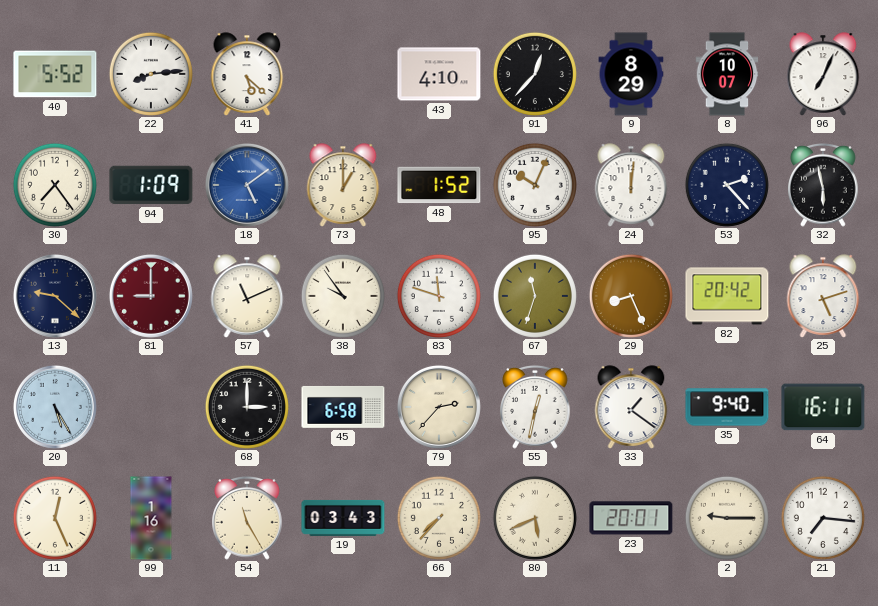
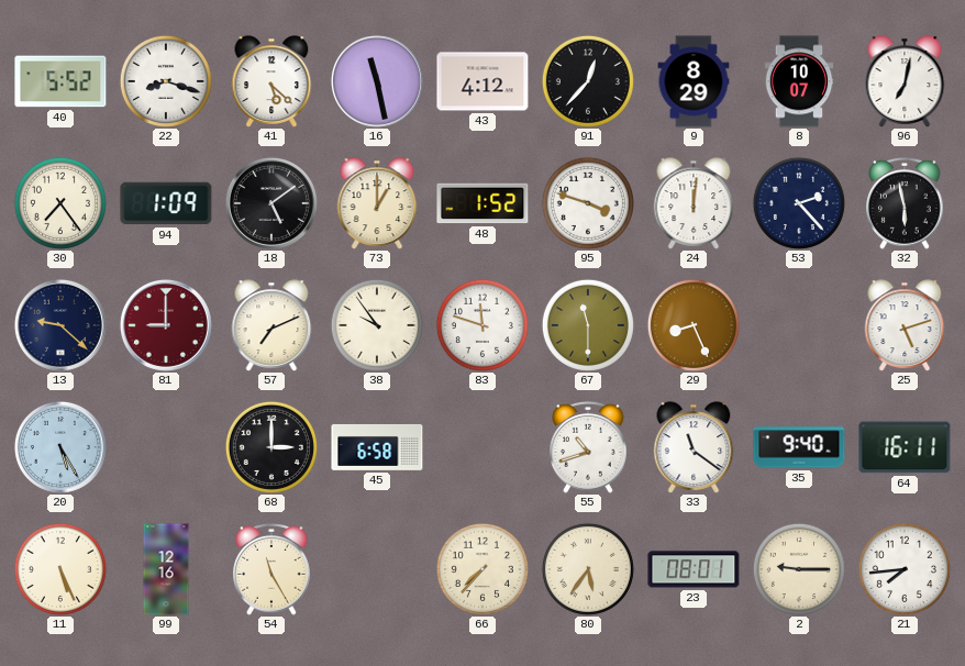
22: 8:14 -> 8:18
16: none -> 11:28
43: 4:10 -> 4:12
96: 7:04 -> 7:02
18 dial: blue -> black
95: 10:04 -> 3:48
57: 11:11 -> 7:11
67: 11:33 -> 11:30
82: 20:42 -> none
79: 2:37 -> none
55: 12:32 -> 10:42
33: 1:21 -> 11:21
11: 12:26 -> 5:26
99: 1:16 -> 12:16
19: 03:43 -> none
80: 5:41 -> 5:36
23: 20:01 -> 08:01
21: 7:16 -> 7:44
